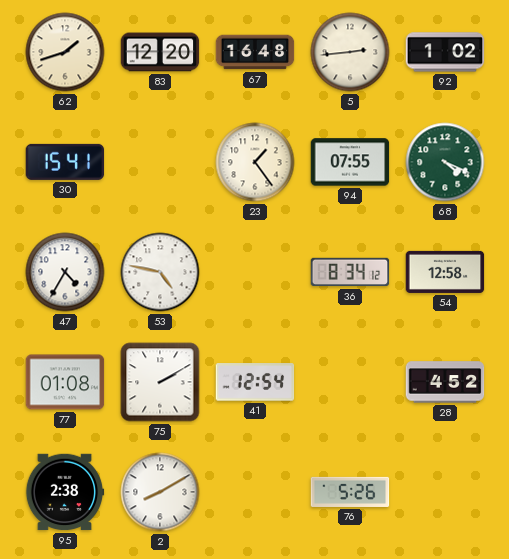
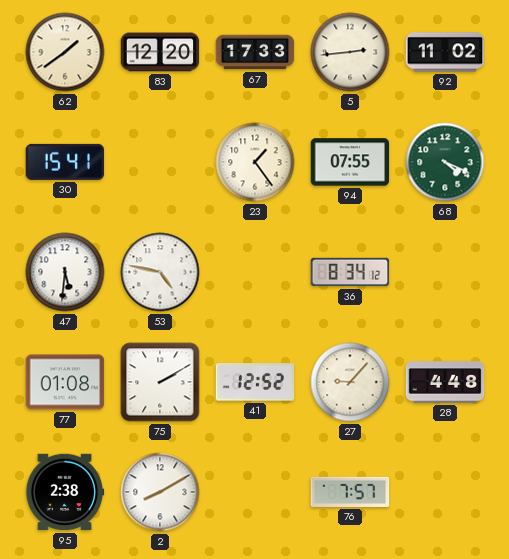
62: 1:42 -> 1:39
67: 16:48 -> 17:33
92: 1:02 -> 11:02
47: 4:35 -> 5:31
54: 12:58 -> none
41: 12:54 -> 12:52
27: none -> 9:07
28: 4:52 -> 4:48
76: 5:26 -> 7:57
